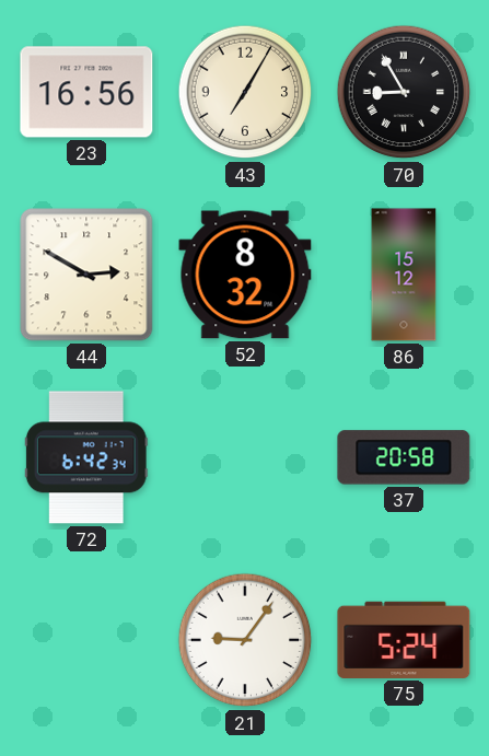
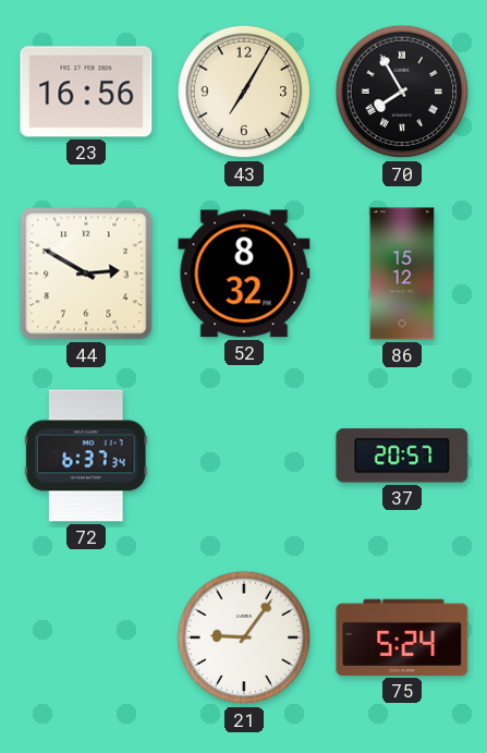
70: 8:55 -> 7:55
72: 6:42 -> 6:37
37: 20:58 -> 20:57
